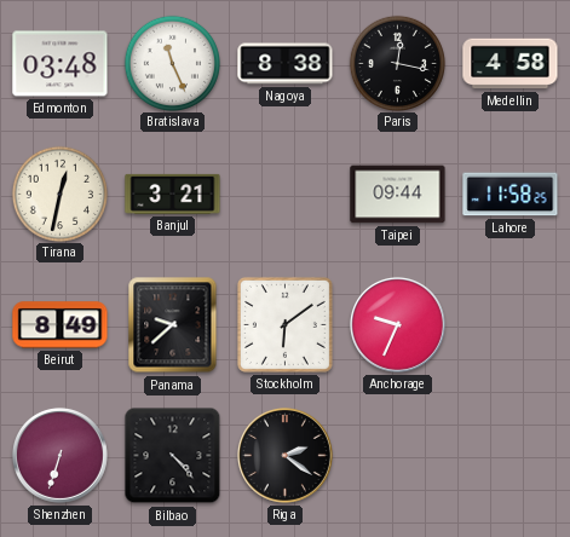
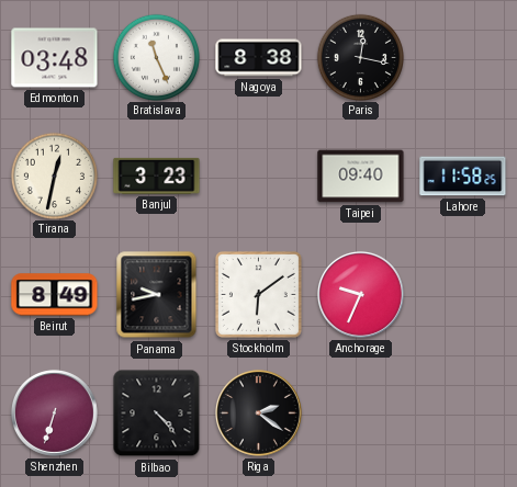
Medellin: 4:58 -> none
Banjul: 3:21 -> 3:23
Taipei: 09:44 -> 09:40
Panama: 9:38 -> 9:43
